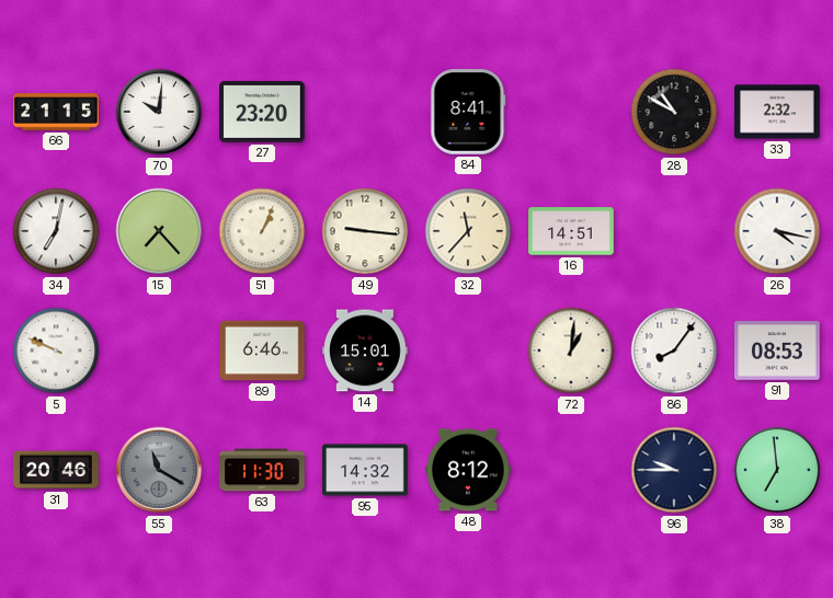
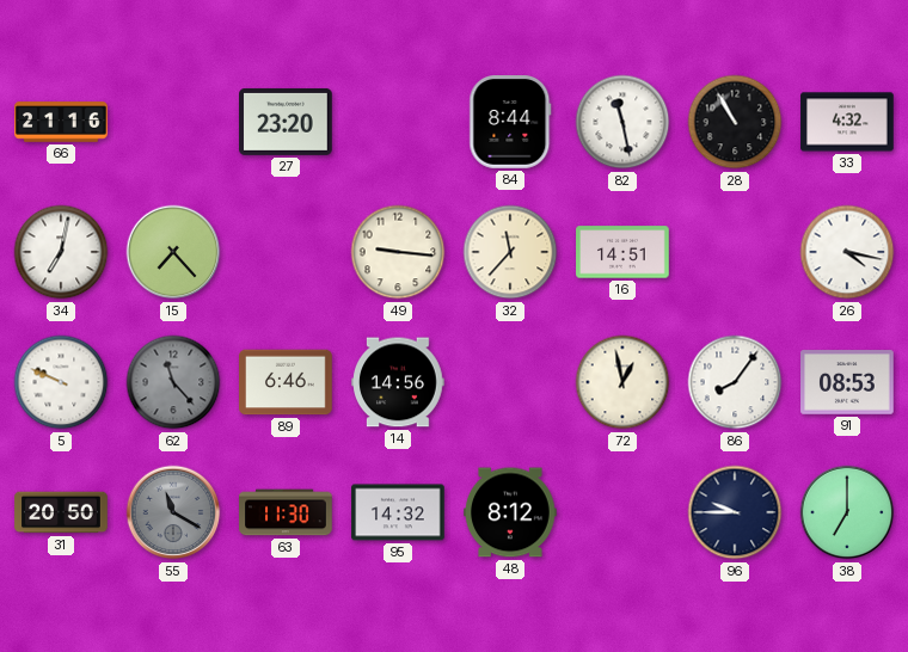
66: 21:15 -> 21:16
70: 10:01 -> none
84: 8:41 -> 8:44
82: none -> 11:28
28: 10:50 -> 10:55
33: 2:32 -> 4:32
51: 1:04 -> none
62: none -> 11:23
14: 15:01 -> 14:56
72: 1:01 -> 12:58
31: 20:46 -> 20:50
38: 6:59 -> 7:00
